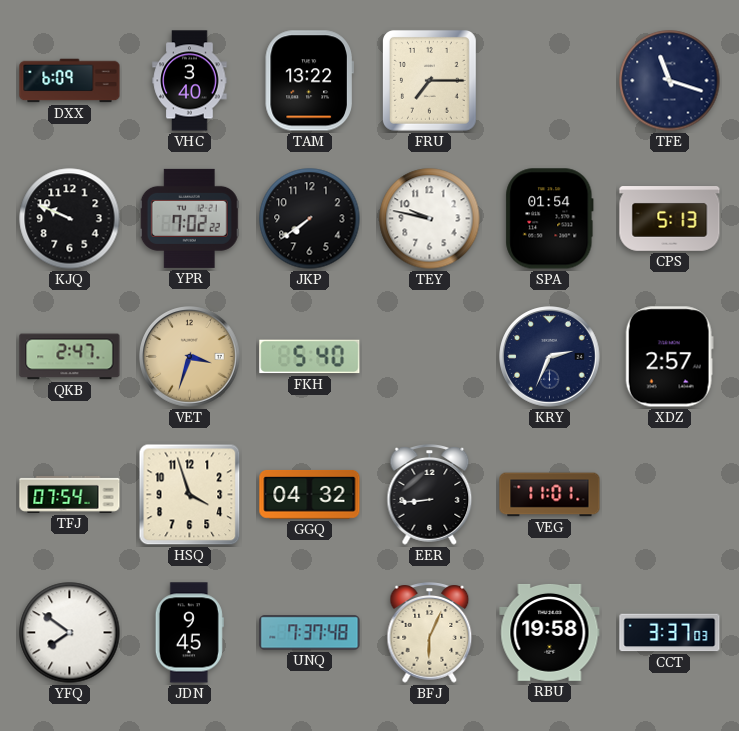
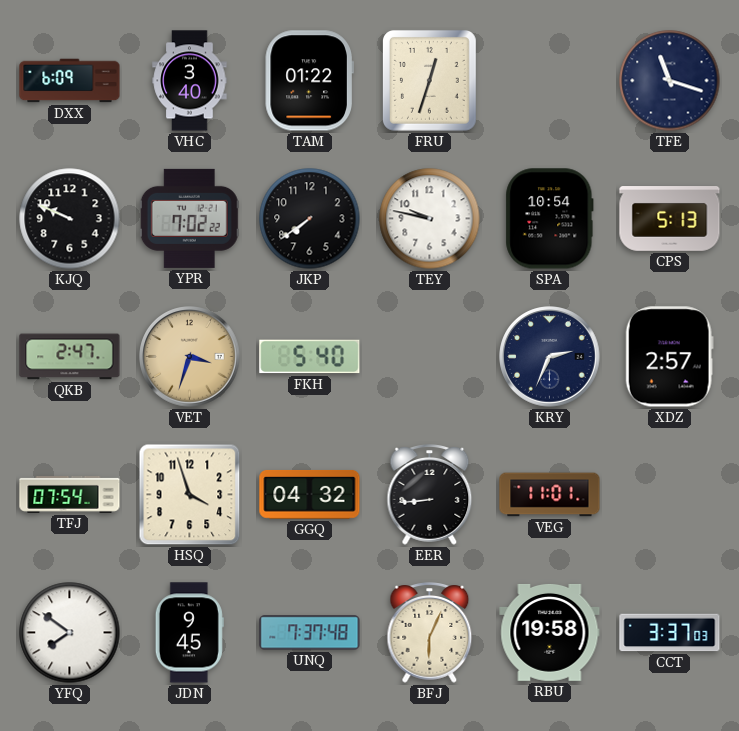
TAM: 13:22 -> 01:22
FRU: 7:15 -> 12:33
SPA: 01:54 -> 10:54
